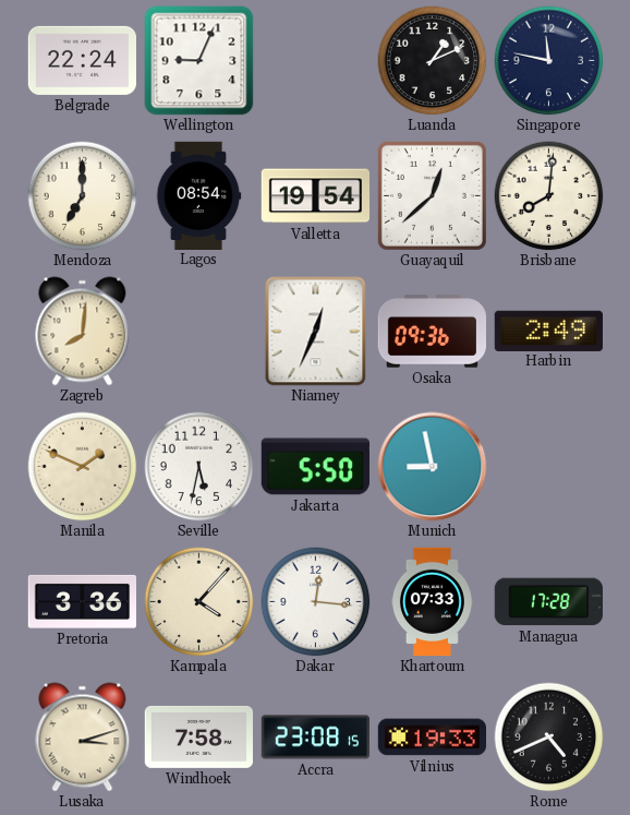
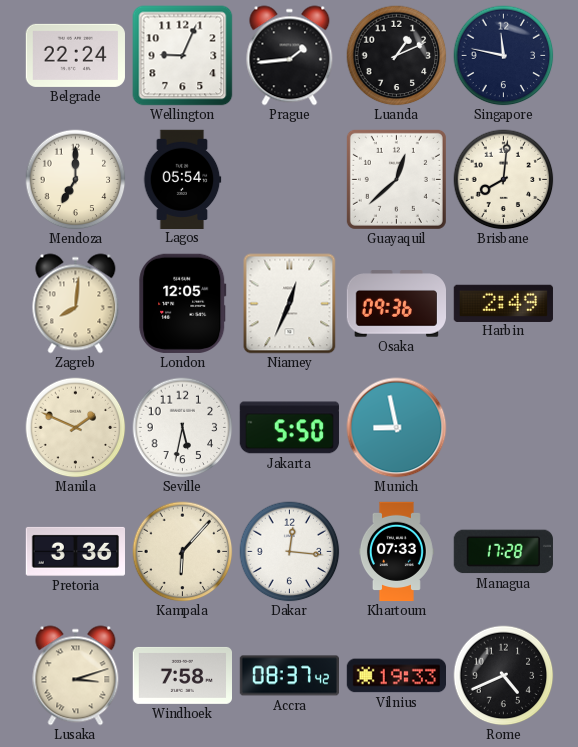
Prague: none -> 1:44
Lagos: 08:54 -> 05:54
Valletta: 19:54 -> none
London: none -> 12:05
Kampala: 4:07 -> 6:07
Accra: 23:08 -> 08:37
